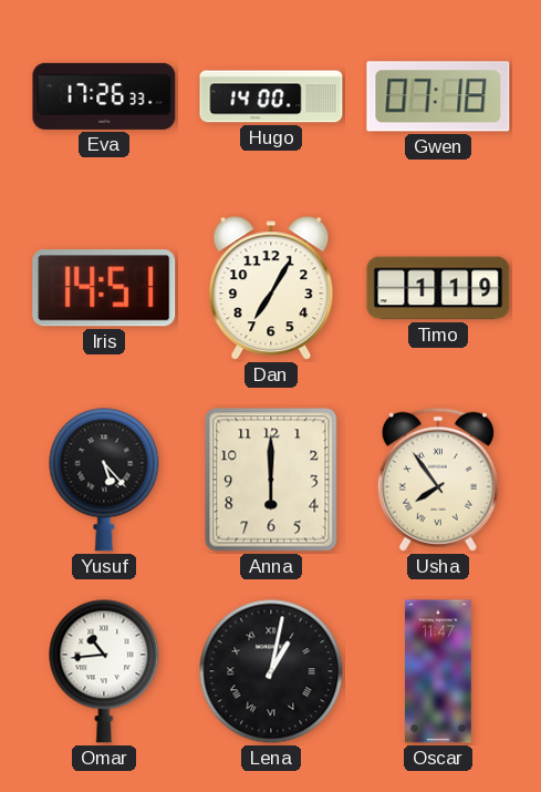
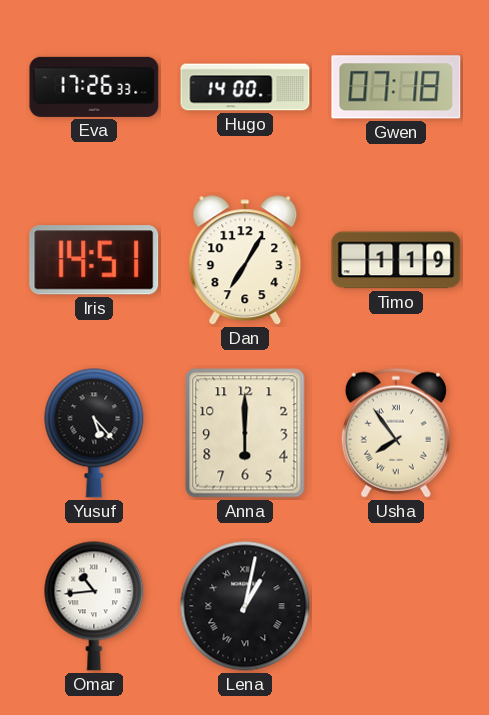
Oscar: 11:47 -> none
